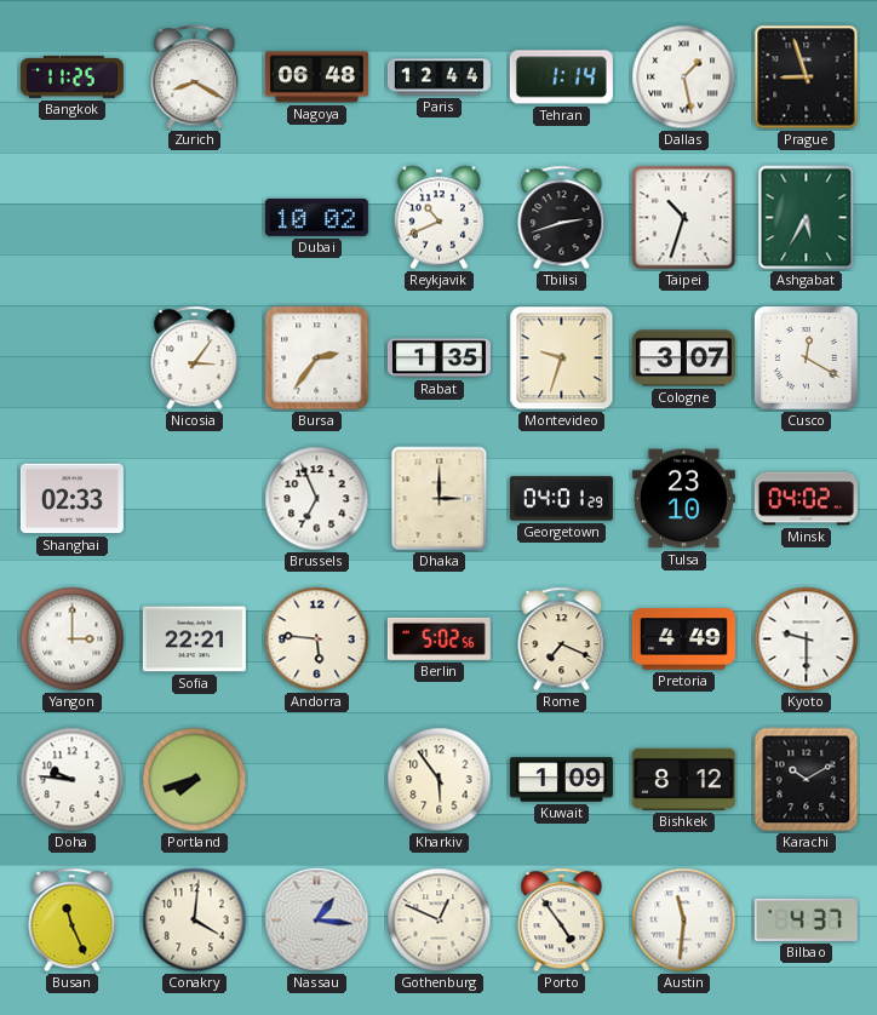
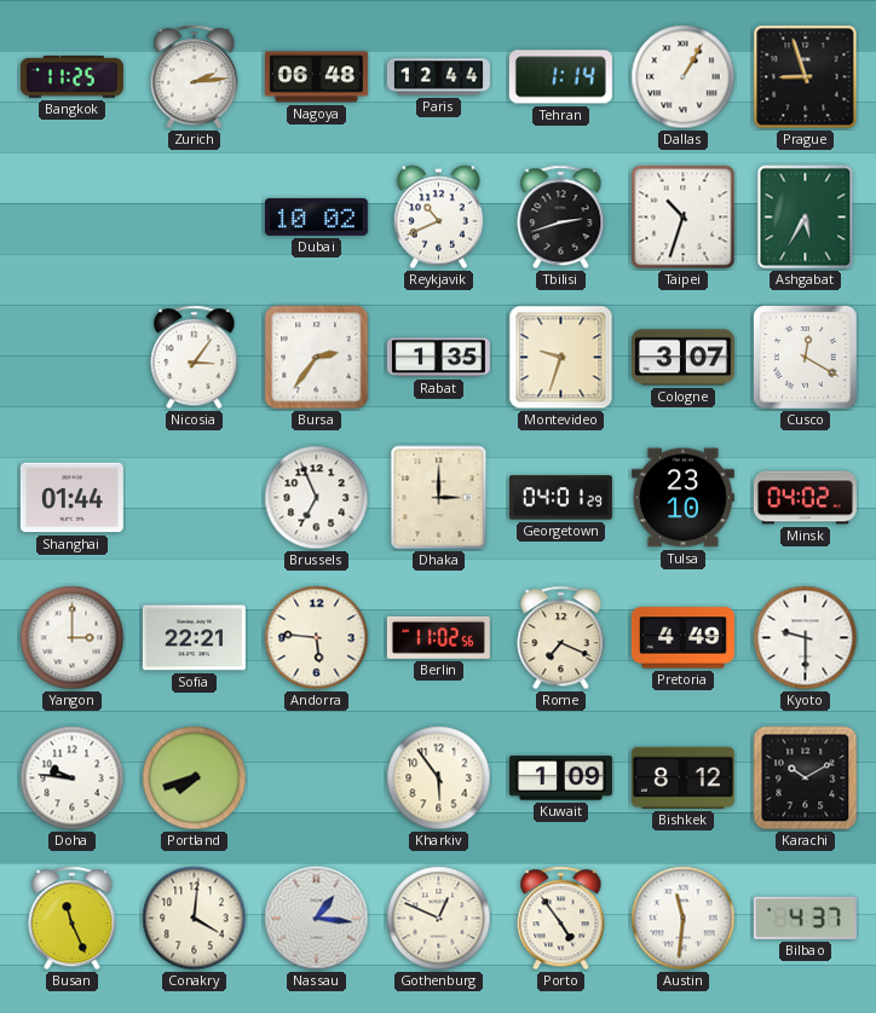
Zurich: 8:20 -> 2:14
Dallas: 1:28 -> 1:05
Shanghai: 02:33 -> 01:44
Berlin: 5:02 -> 11:02
